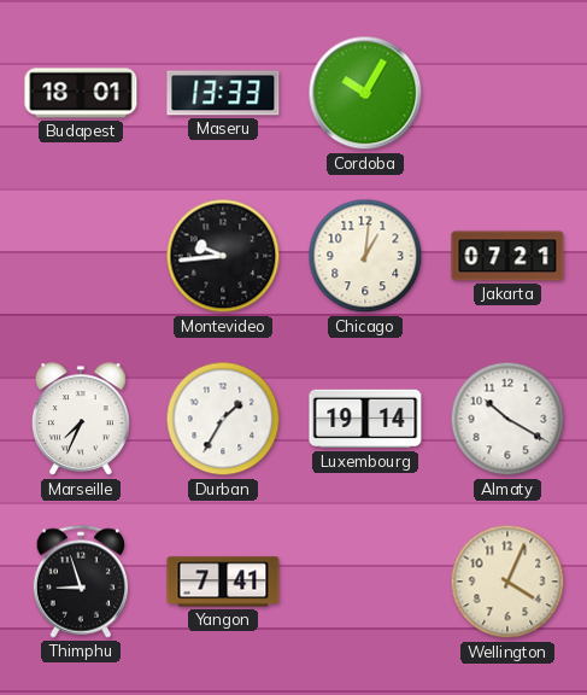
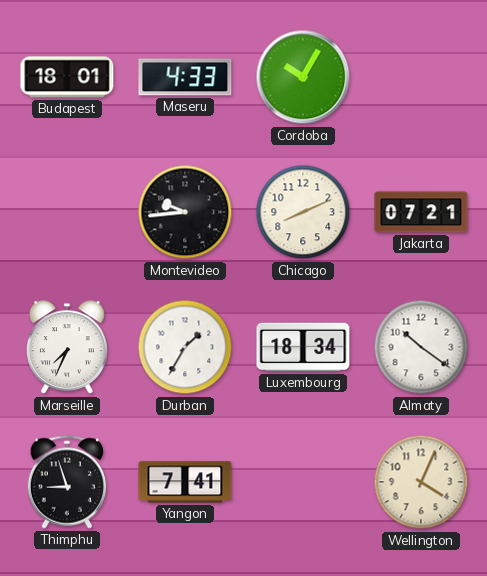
Maseru: 13:33 -> 4:33
Chicago: 1:01 -> 8:11
Luxembourg: 19:14 -> 18:34
Almaty: 10:20 -> 10:21
